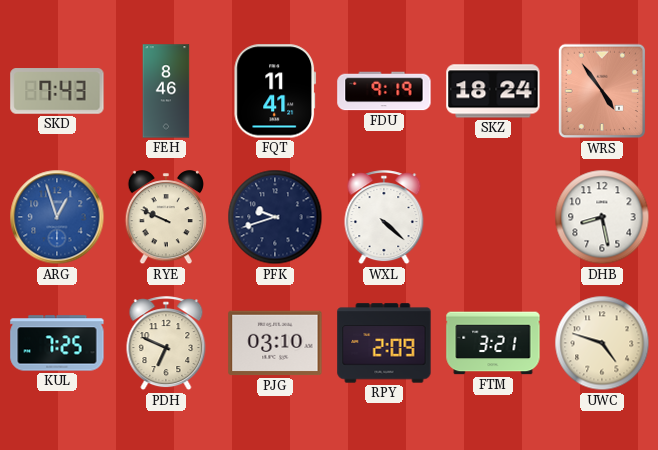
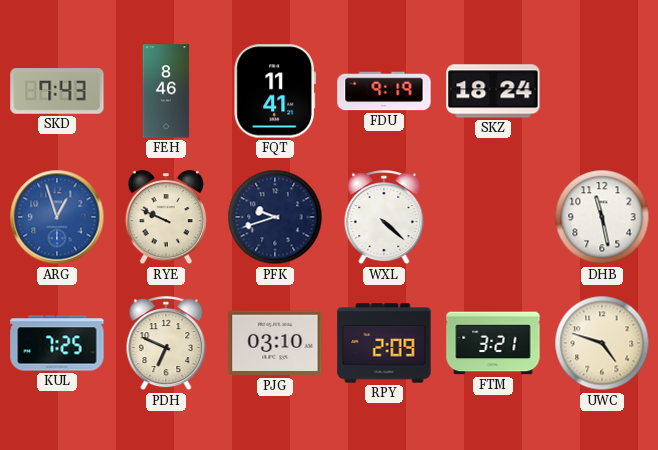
WRS: 4:54 -> none
DHB: 8:28 -> 11:28
